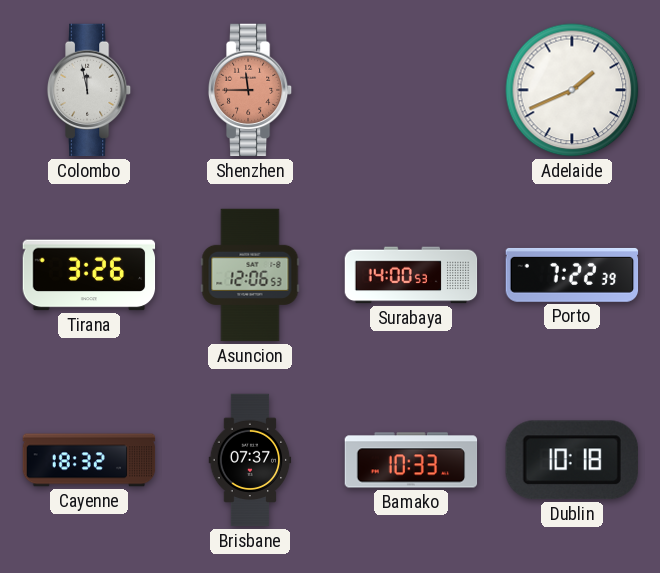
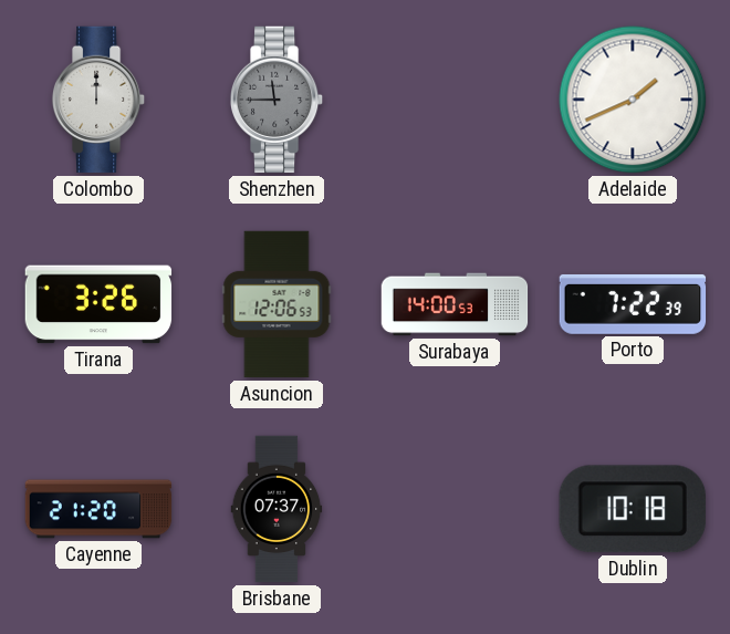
Colombo: 11:58 -> 12:00
Shenzhen dial: salmon -> grey
Cayenne: 18:32 -> 21:20
Bamako: 10:33 -> none
